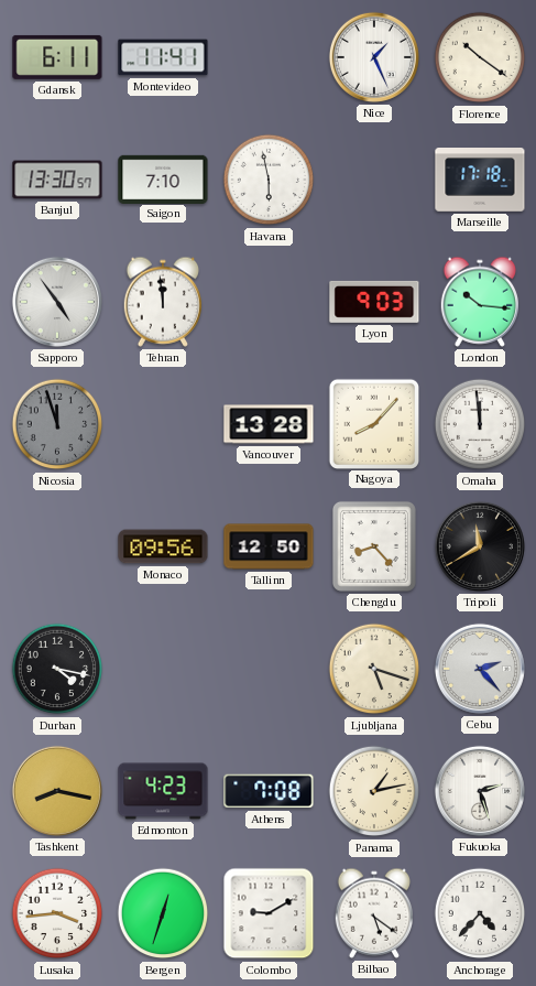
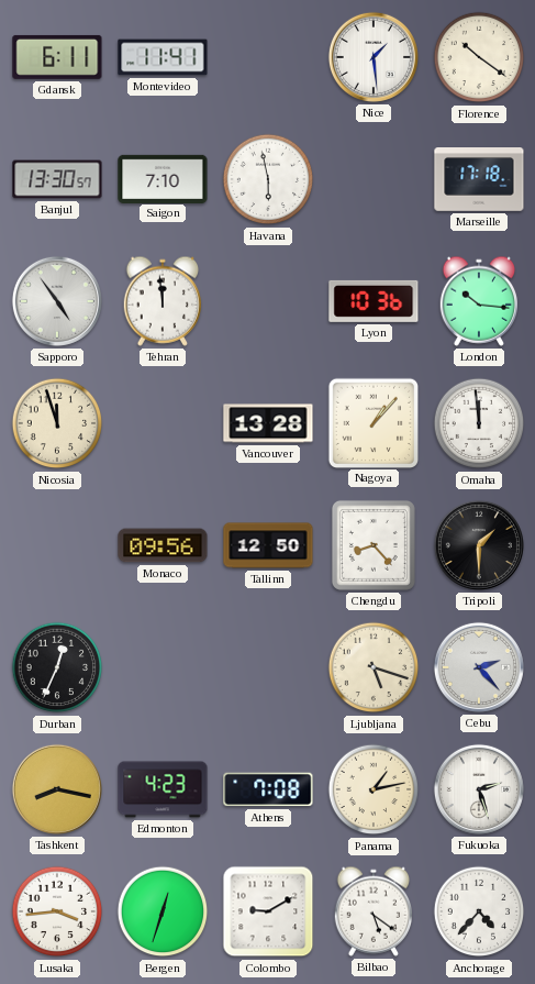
Nice: 1:26 -> 1:29
Lyon: 9:03 -> 10:36
Nicosia dial: grey -> cream
Nagoya: 8:07 -> 1:07
Tripoli: 11:40 -> 1:30
Durban: 4:17 -> 12:34
